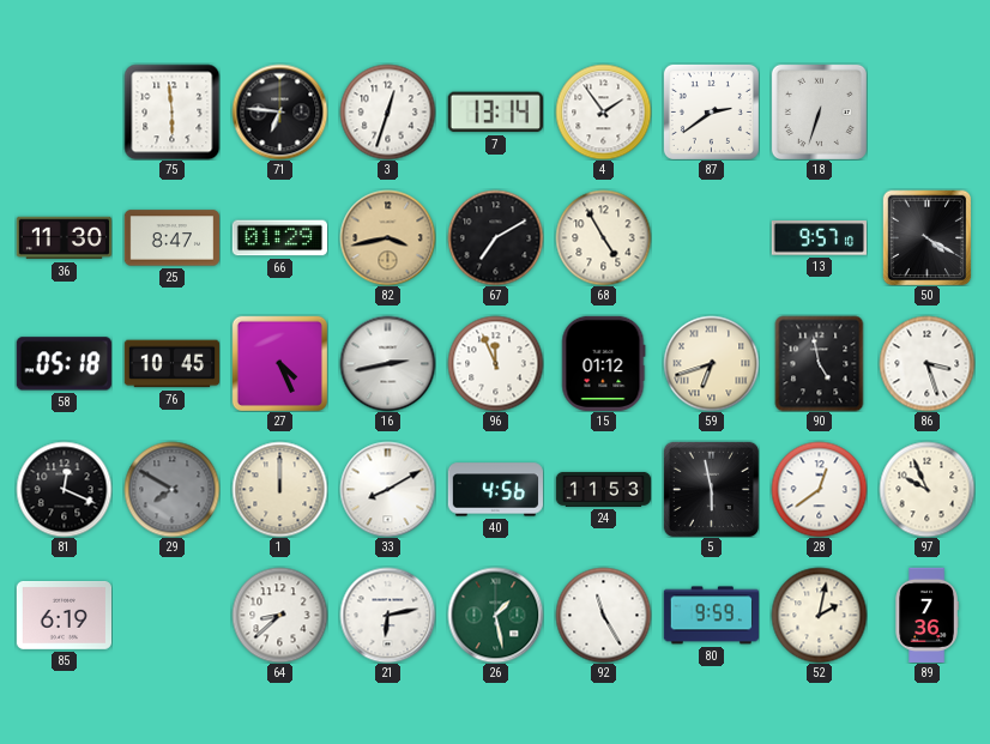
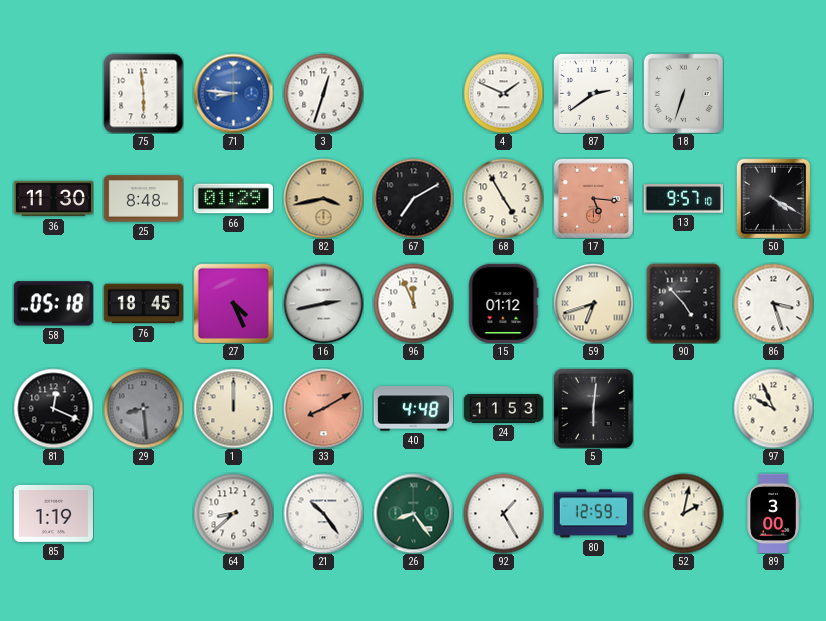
71: 6:46 -> 8:46
71 dial: black -> blue
7: 13:14 -> none
4: 1:54 -> 1:49
25: 8:47 -> 8:48
17: none -> 5:16
76: 10:45 -> 18:45
90: 4:58 -> 4:53
29: 7:50 -> 8:29
33 dial: white -> salmon
40: 4:56 -> 4:48
5: 5:58 -> 6:01
28: 12:39 -> none
85: 6:19 -> 1:19
21: 6:13 -> 10:24
26: 1:28 -> 8:24
92: 11:25 -> 1:25
80: 9:59 -> 12:59
89: 7:36 -> 3:00
